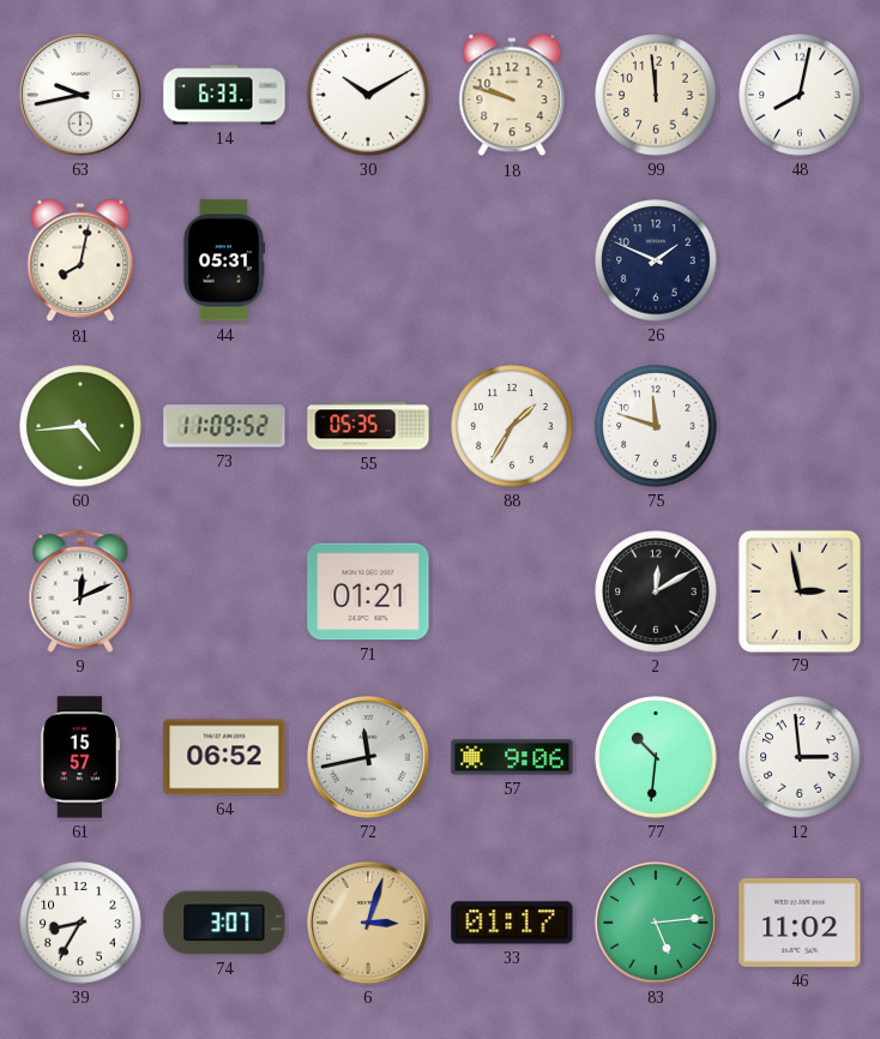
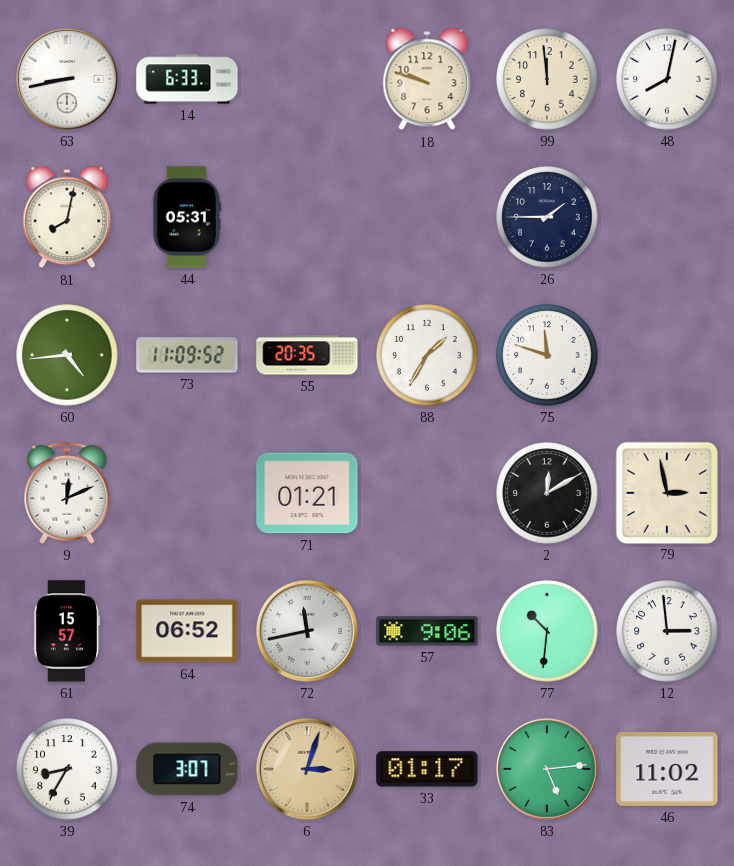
63: 9:43 -> 8:43
30: 10:10 -> none
26: 1:49 -> 1:45
55: 05:35 -> 20:35
